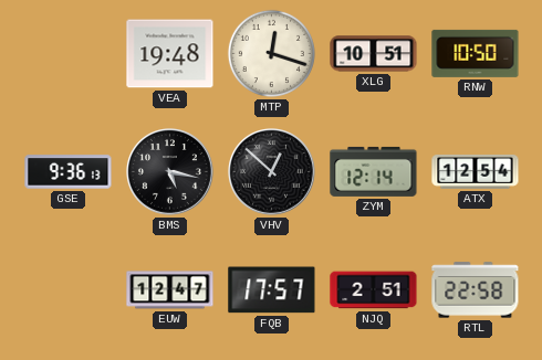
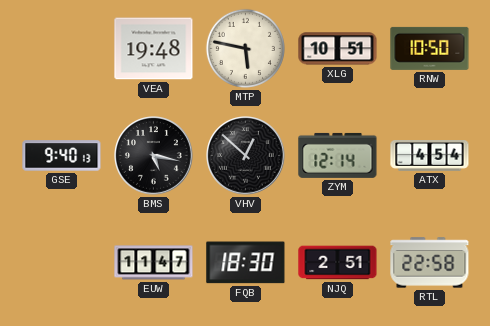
MTP: 12:18 -> 5:47
GSE: 9:36 -> 9:40
ATX: 12:54 -> 4:54
EUW: 12:47 -> 11:47
FQB: 17:57 -> 18:30
